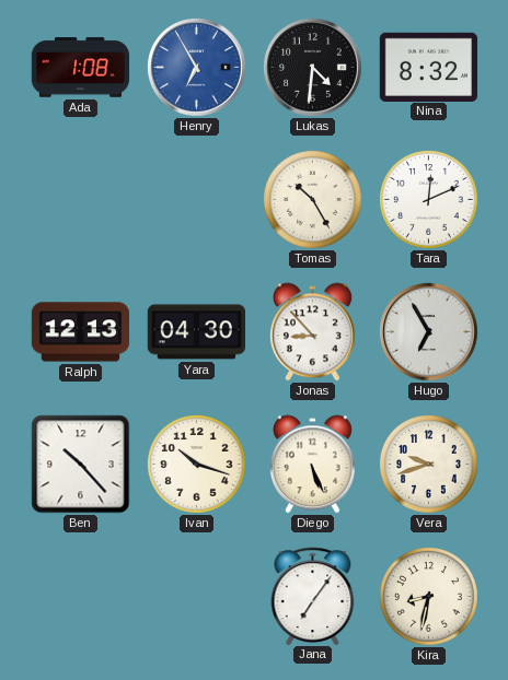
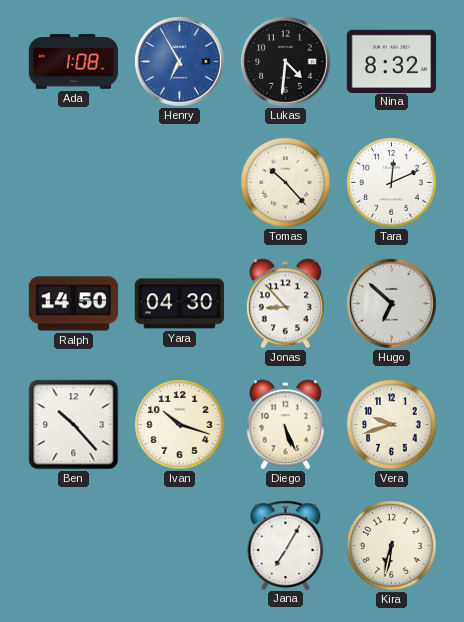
Tomas: 10:25 -> 10:23
Ralph: 12:13 -> 14:50
Hugo: 6:55 -> 6:52
Jana: 7:06 -> 7:05
Kira: 8:32 -> 6:32
